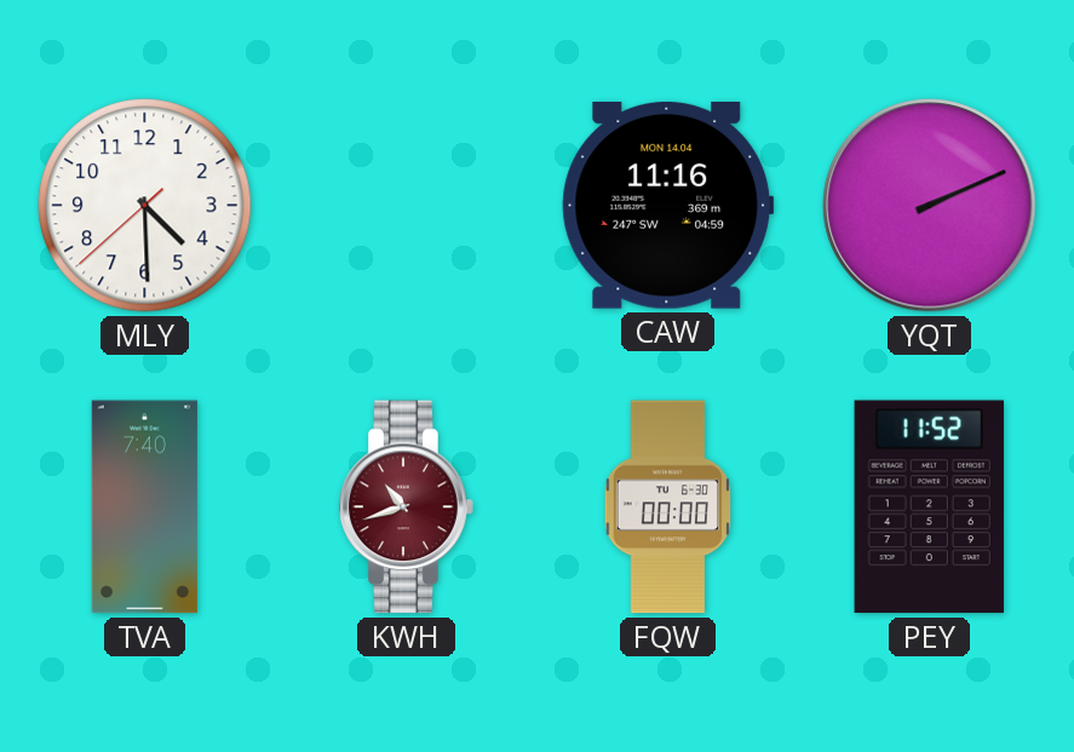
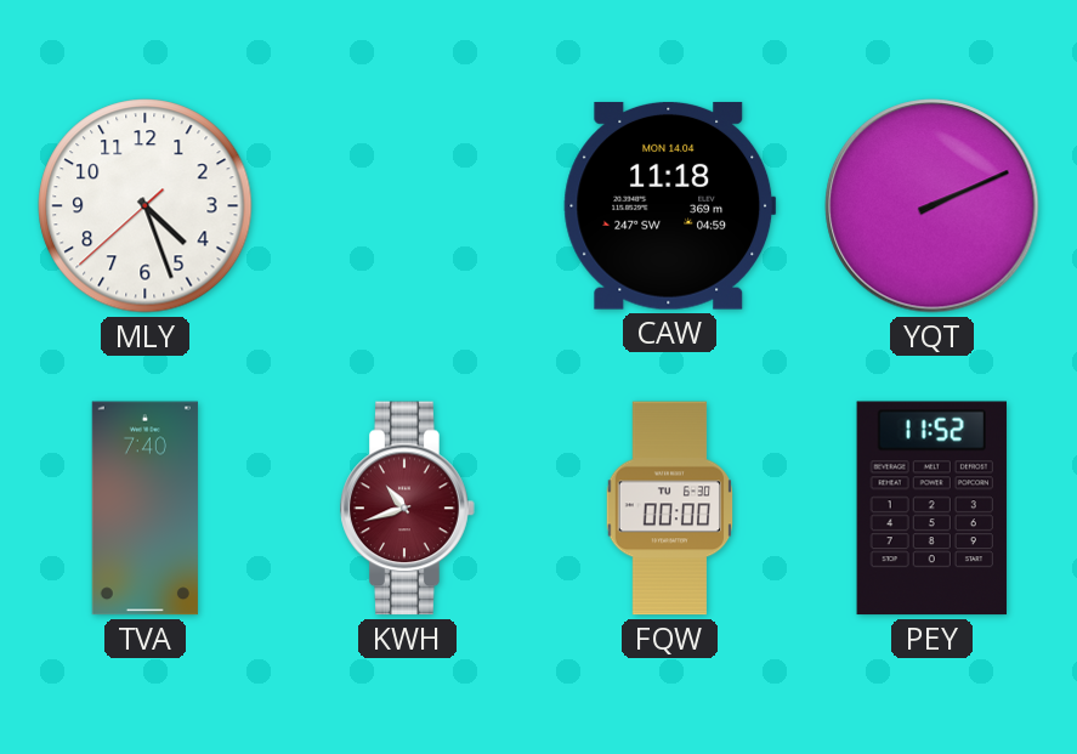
MLY: 4:29 -> 4:26
CAW: 11:16 -> 11:18
